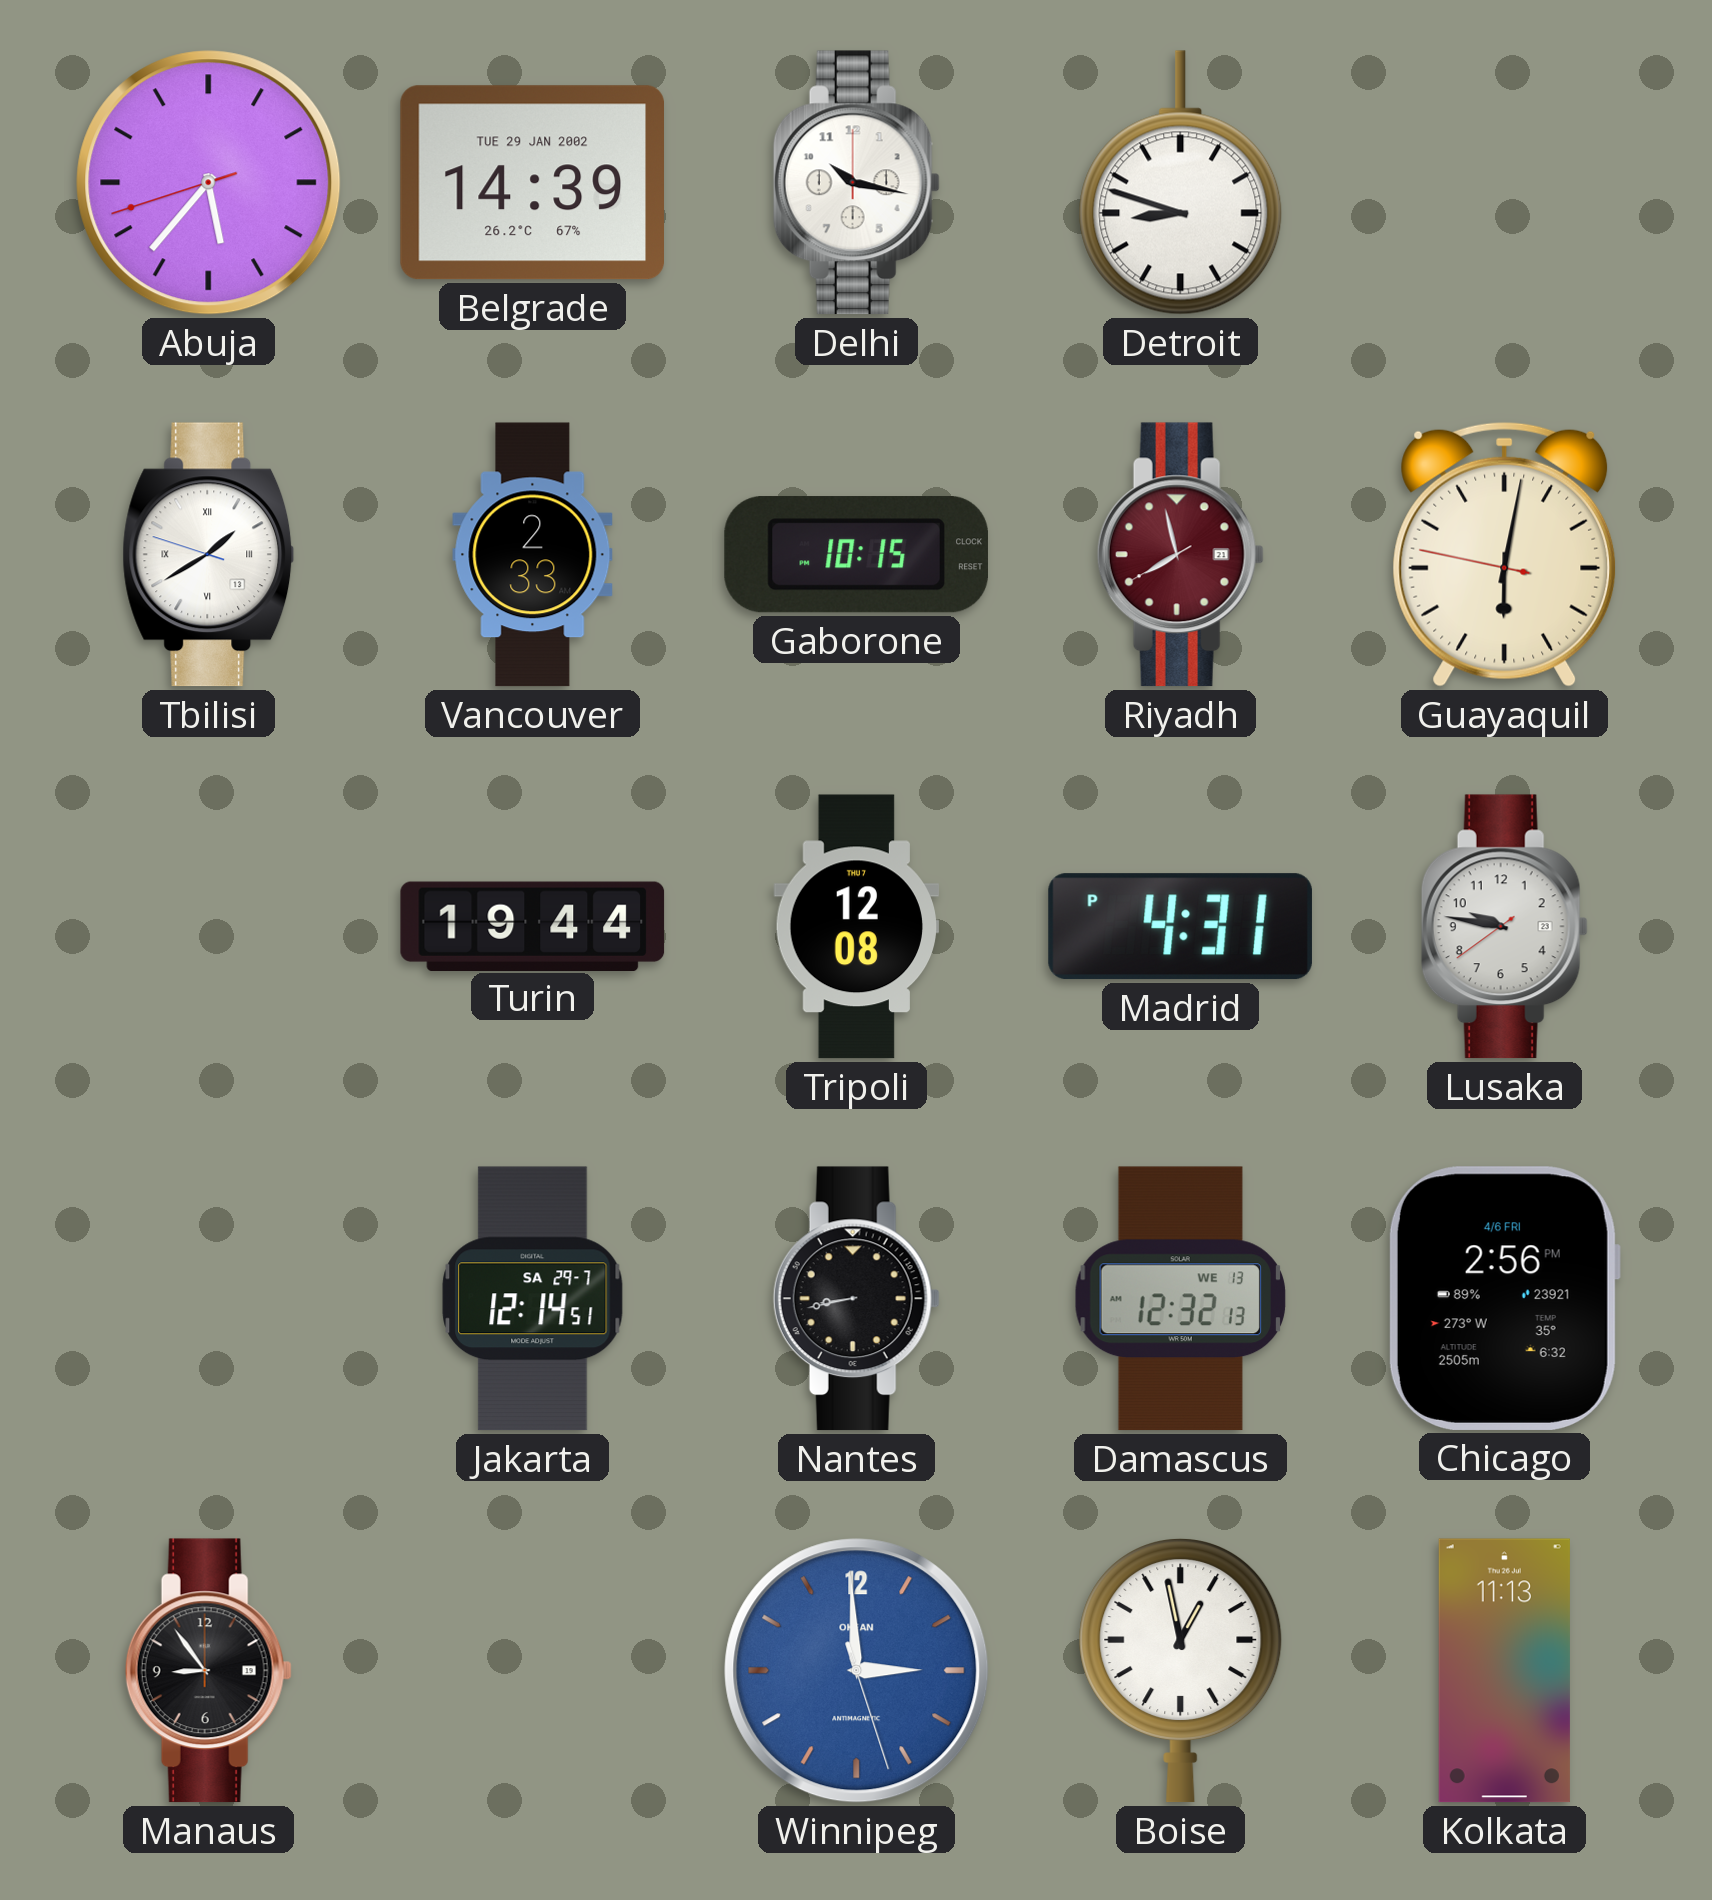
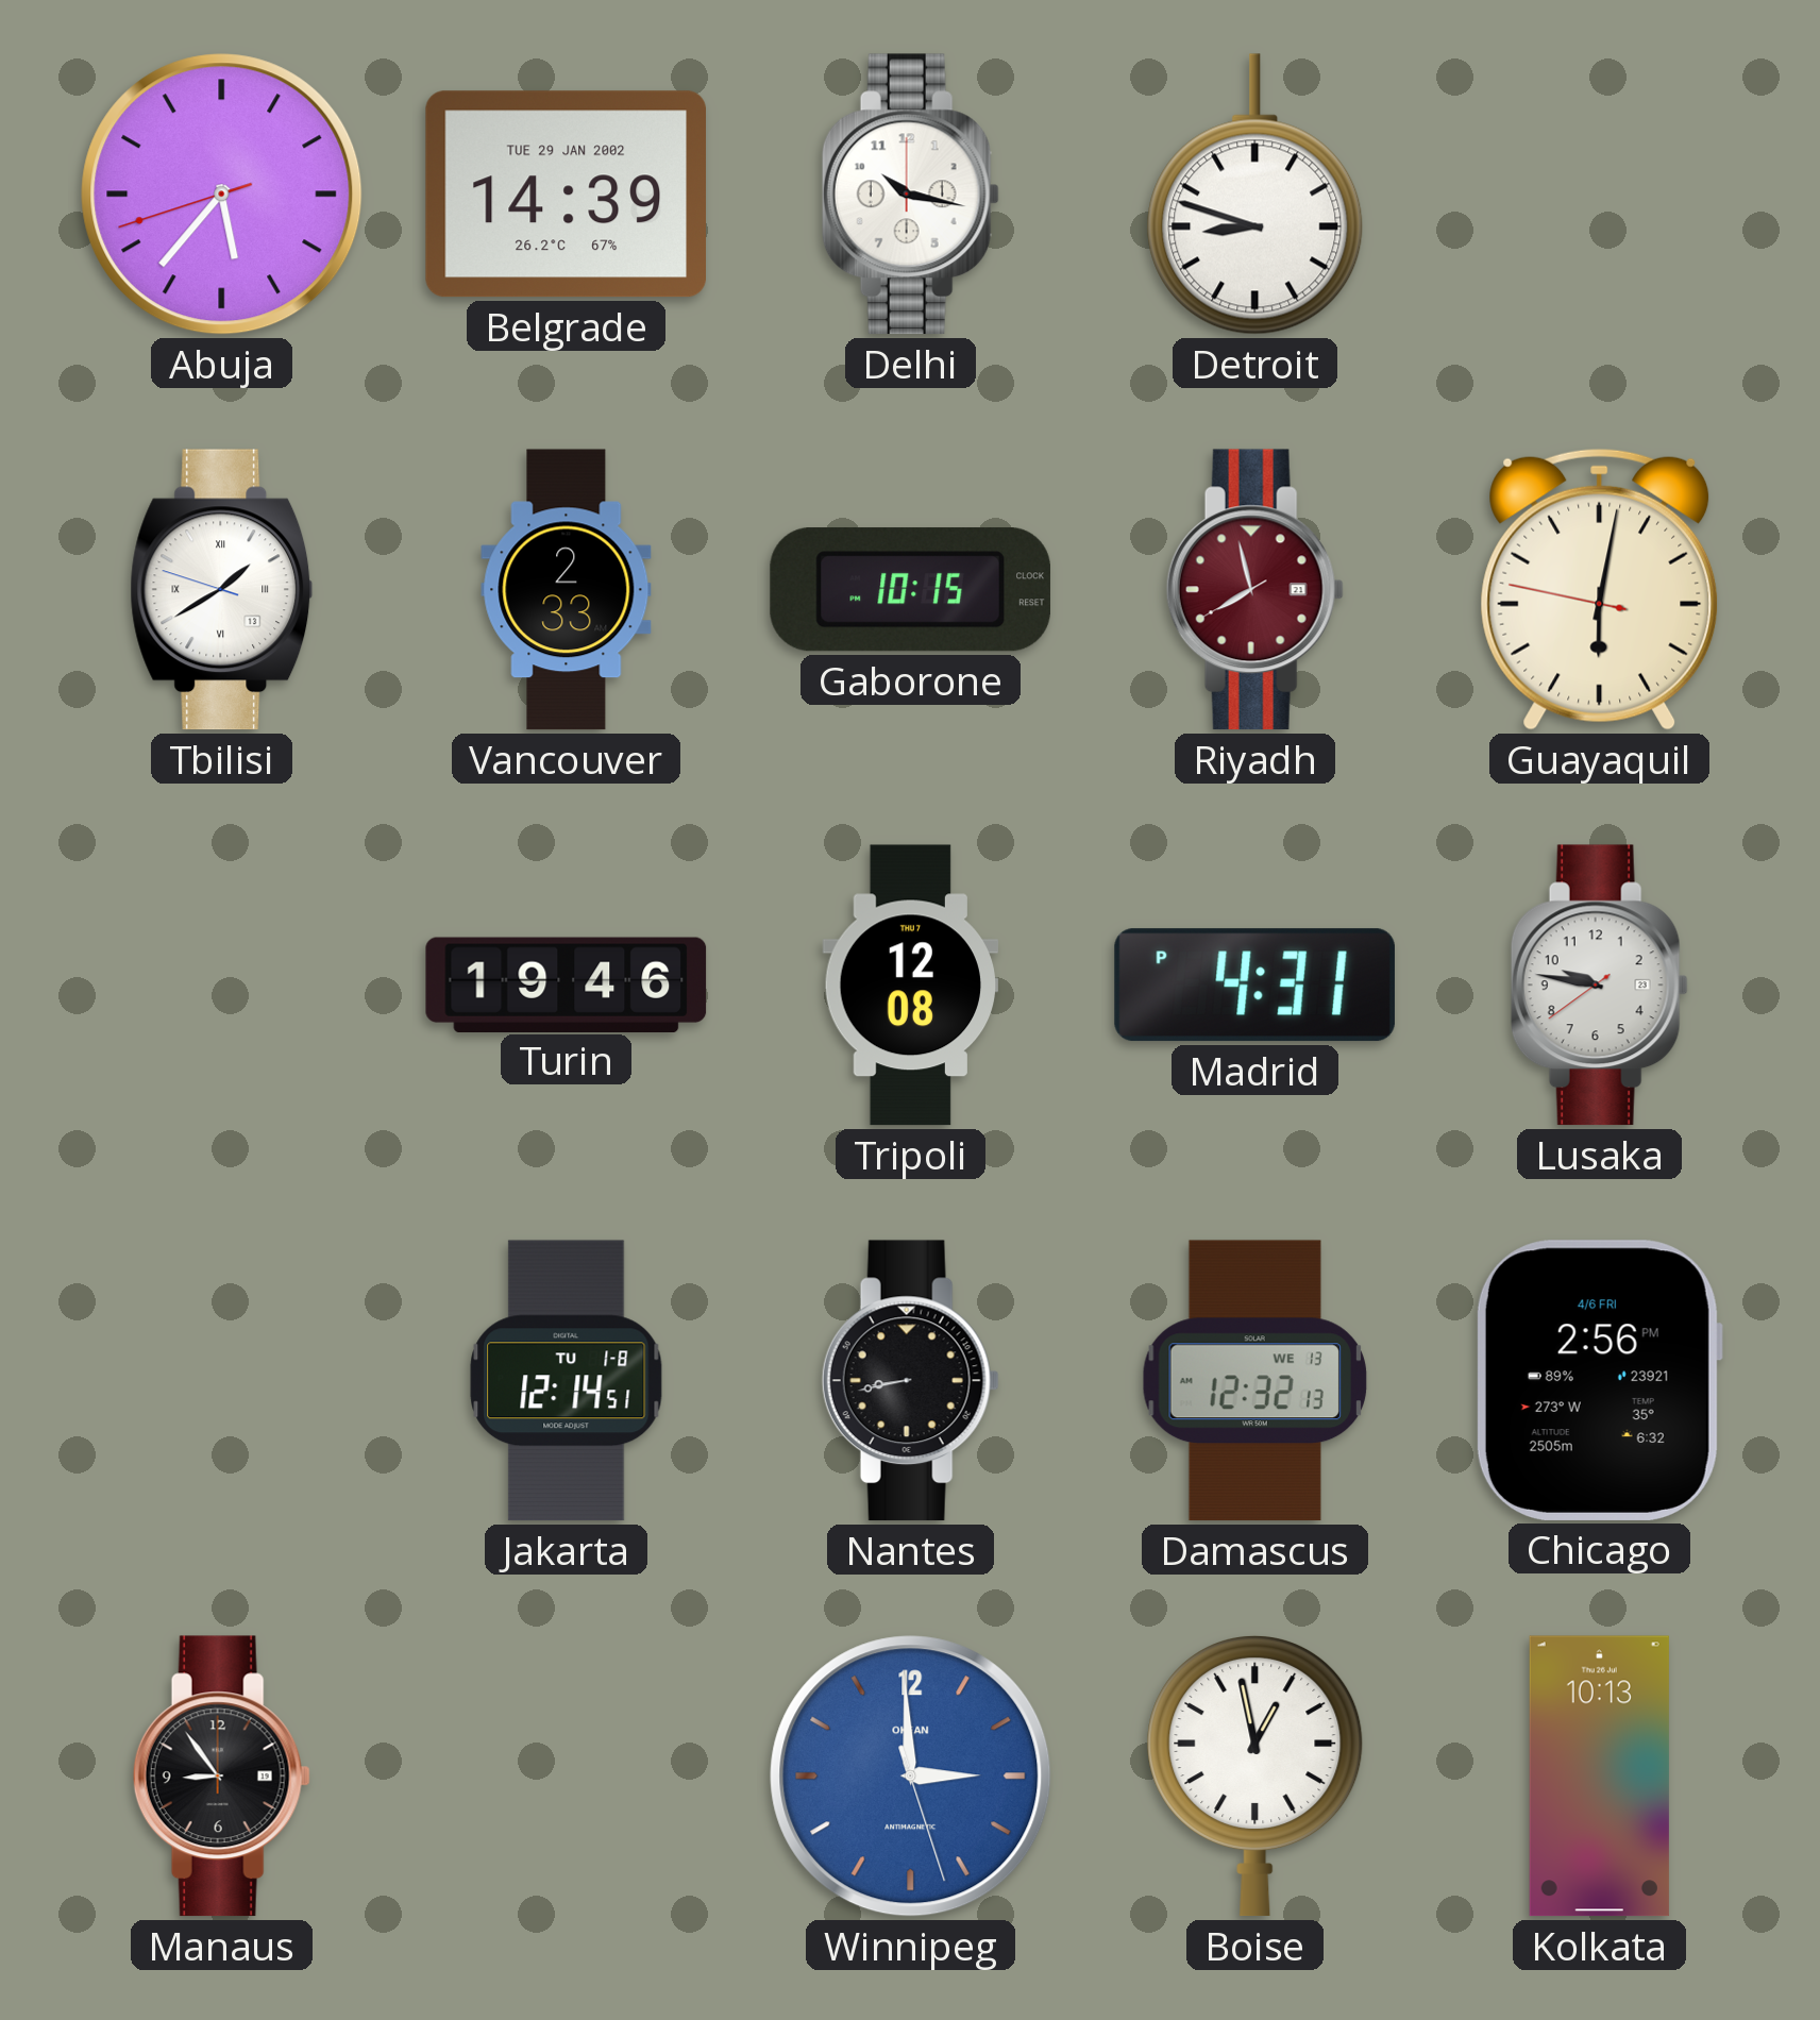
Turin: 19:44 -> 19:46
Jakarta date: SA 29-7 -> TU 1-8
Kolkata: 11:13 -> 10:13
